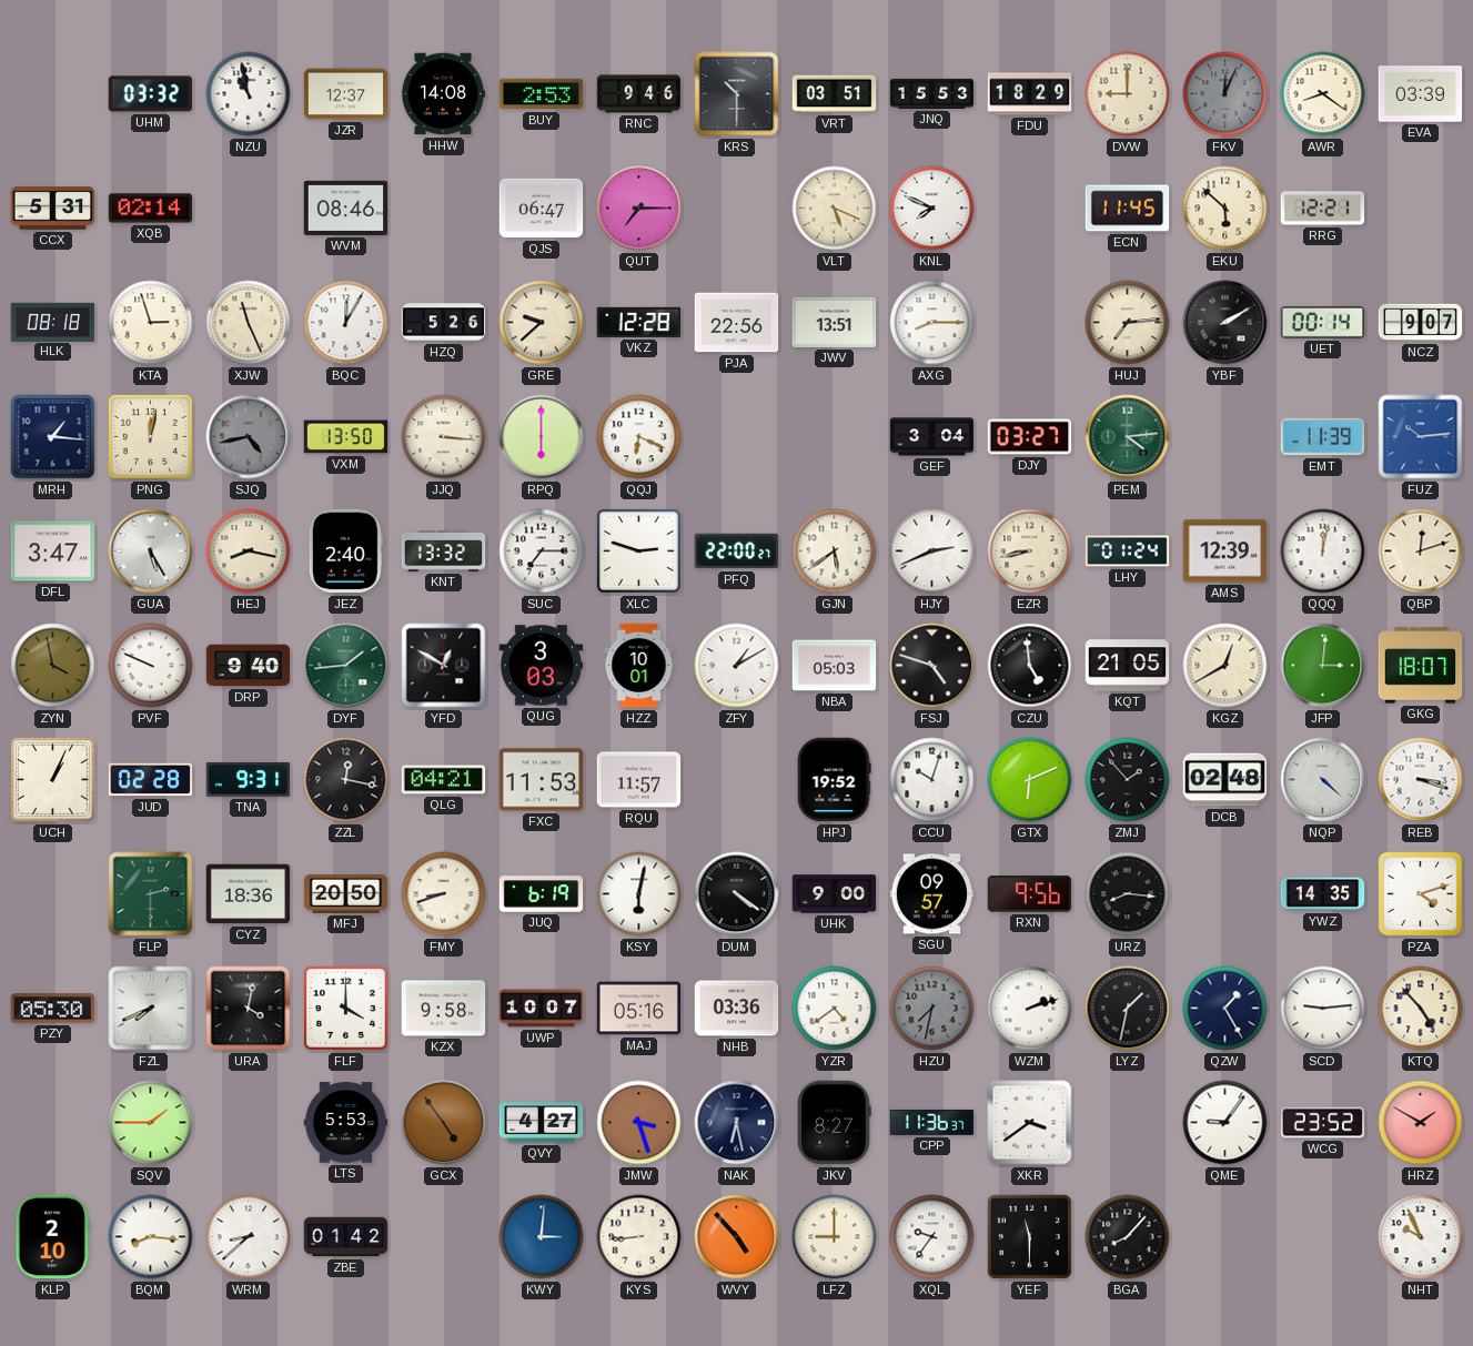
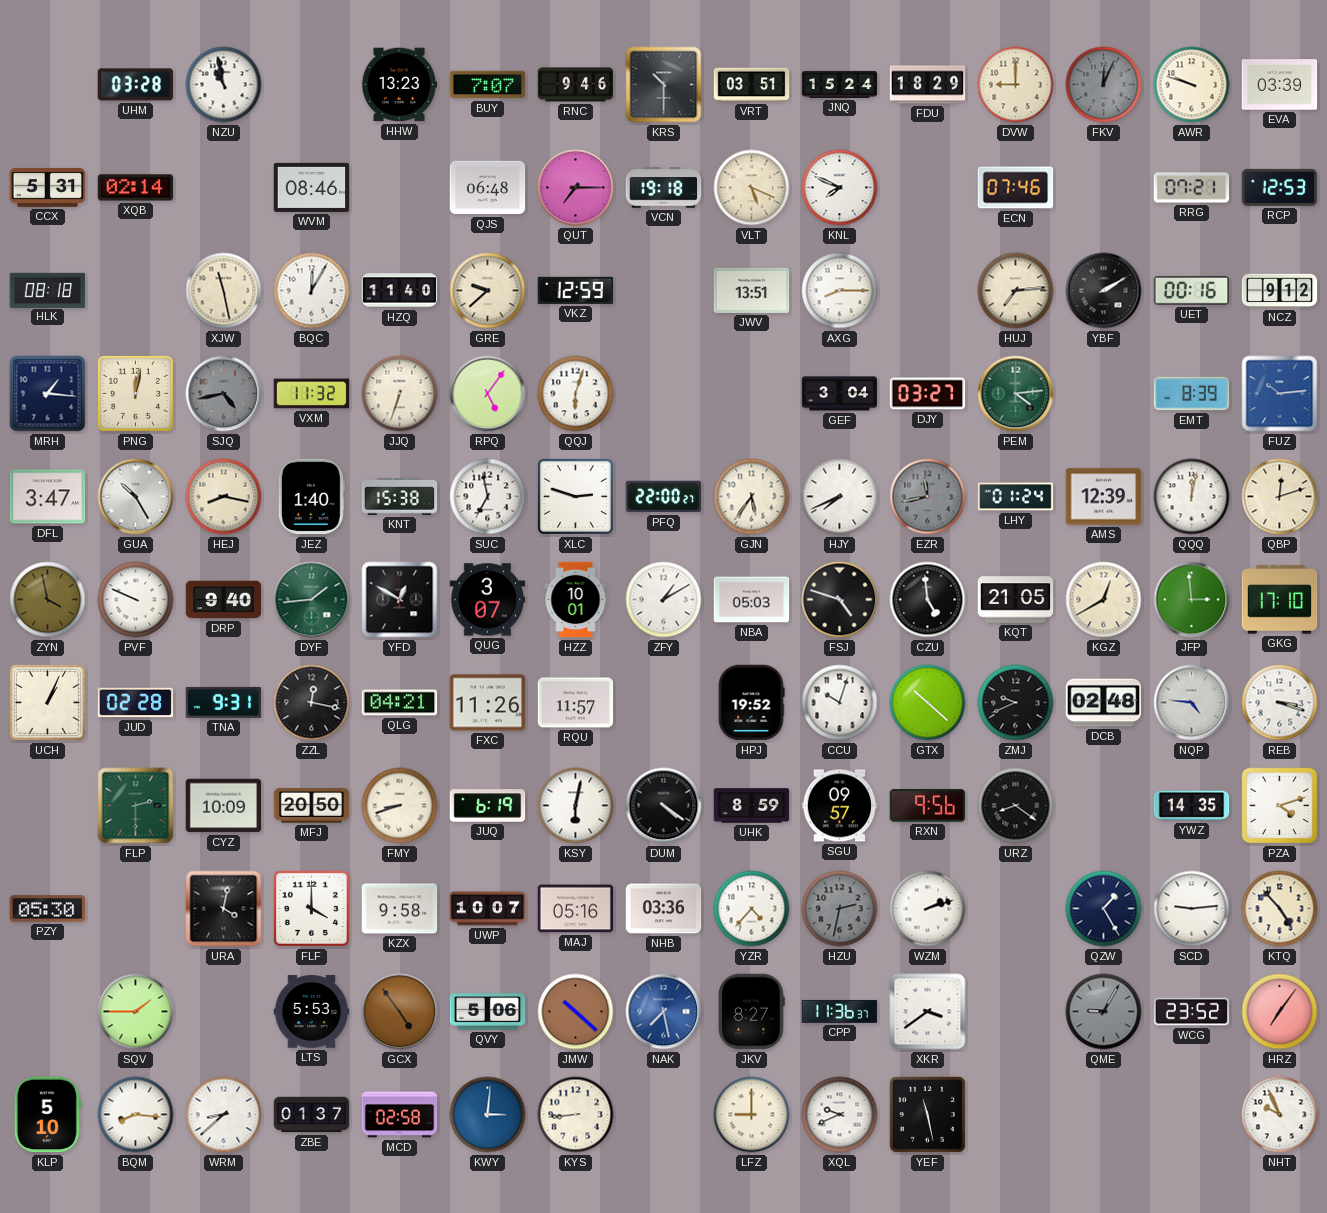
UHM: 03:32 -> 03:28
JZR: 12:37 -> none
HHW: 14:08 -> 13:23
BUY: 2:53 -> 7:07
JNQ: 15:53 -> 15:24
AWR: 8:21 -> 9:48
QJS: 06:47 -> 06:48
VCN: none -> 19:18
ECN: 11:45 -> 07:46
EKU: 5:52 -> none
RRG: 12:21 -> 07:21
RCP: none -> 12:53
KTA: 2:57 -> none
XJW: 11:26 -> 11:28
HZQ: 5:26 -> 11:40
VKZ: 12:28 -> 12:59
PJA: 22:56 -> none
UET: 00:14 -> 00:16
NCZ: 9:07 -> 9:12
VXM: 13:50 -> 11:32
JJQ: 3:16 -> 6:33
RPQ: 6:00 -> 5:06
QQJ: 6:19 -> 6:03
EMT: 11:39 -> 8:39
GUA: 5:25 -> 10:25
JEZ: 2:40 -> 1:40
KNT: 13:32 -> 15:38
SUC: 7:15 -> 6:58
GJN: 5:39 -> 5:36
HJY: 2:41 -> 7:41
EZR: 8:43 -> 11:43
EZR dial: cream -> grey
QUG: 3:03 -> 3:07
JFP: 3:01 -> 2:59
GKG: 18:07 -> 17:10
FXC: 11:53 -> 11:26
GTX: 6:11 -> 10:22
ZMJ: 1:53 -> 9:41
NQP: 4:22 -> 4:46
CYZ: 18:36 -> 10:09
UHK: 9:00 -> 8:59
URZ: 8:16 -> 8:21
FZL: 7:41 -> none
YZR: 4:39 -> 4:37
HZU: 7:32 -> 2:32
LYZ: 1:32 -> none
QVY: 4:27 -> 5:06
JMW: 3:27 -> 10:22
NAK: 6:28 -> 7:28
NAK dial: navy -> blue
QME: 9:06 -> 9:05
QME dial: white -> grey
HRZ: 1:50 -> 7:06
KLP: 2:10 -> 5:10
ZBE: 01:42 -> 01:37
MCD: none -> 02:58
WVY: 4:53 -> none
XQL: 9:36 -> 9:41
YEF: 11:30 -> 11:28
BGA: 8:07 -> none
